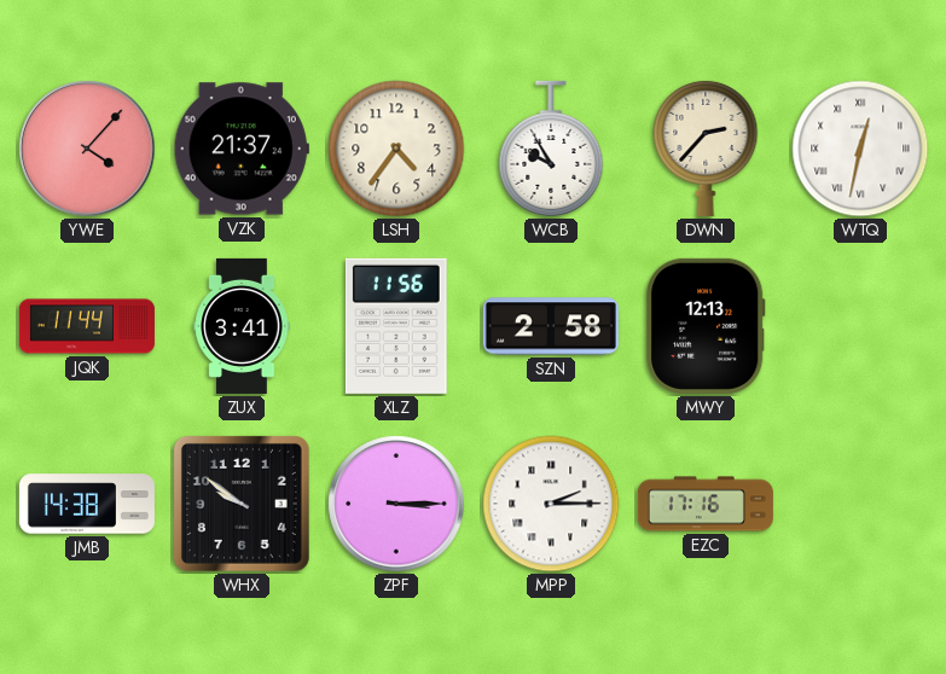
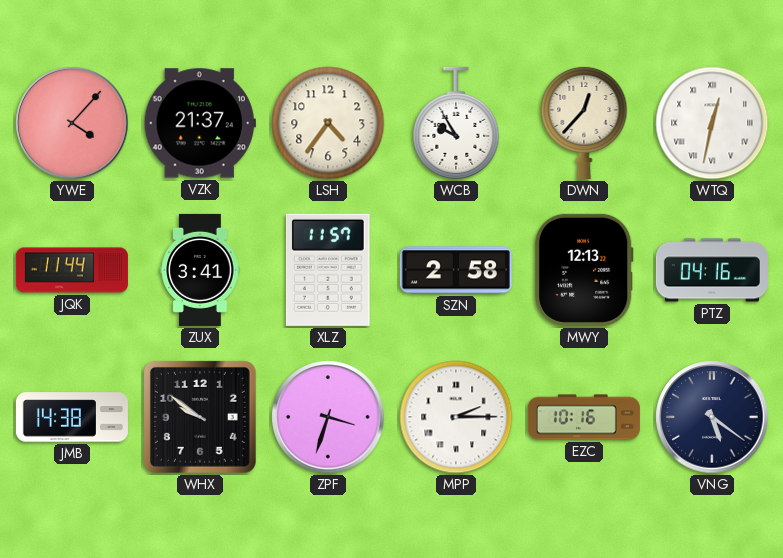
DWN: 2:37 -> 12:37
XLZ: 11:56 -> 11:57
PTZ: none -> 04:16
ZPF: 3:15 -> 3:33
EZC: 17:16 -> 10:16
VNG: none -> 5:21
